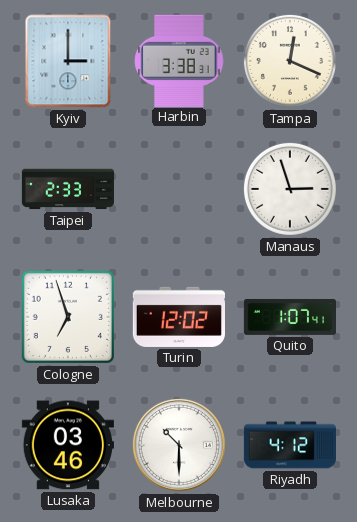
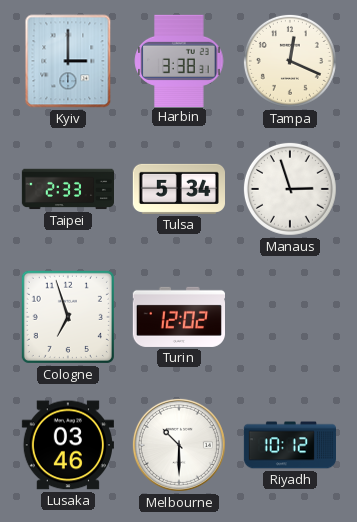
Tulsa: none -> 5:34
Quito: 1:07 -> none
Riyadh: 4:12 -> 10:12
